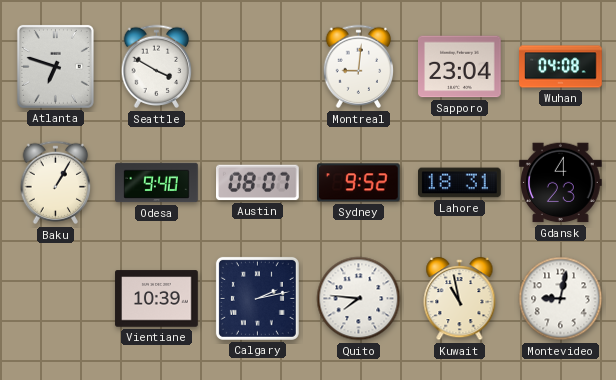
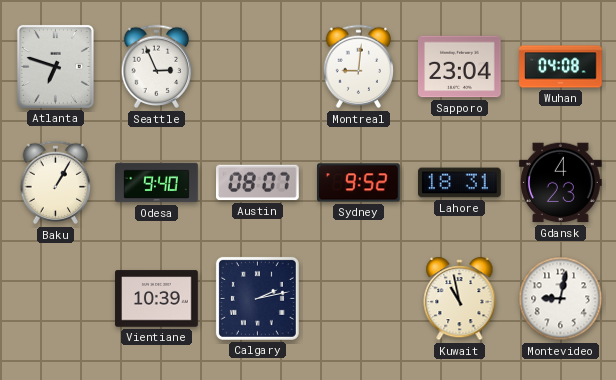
Seattle: 3:50 -> 2:56
Quito: 7:46 -> none
